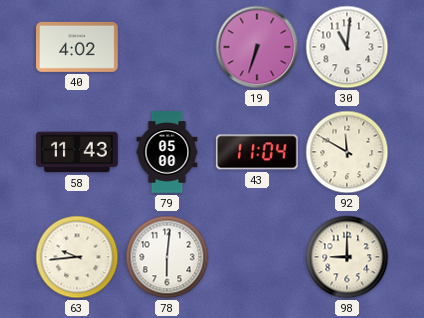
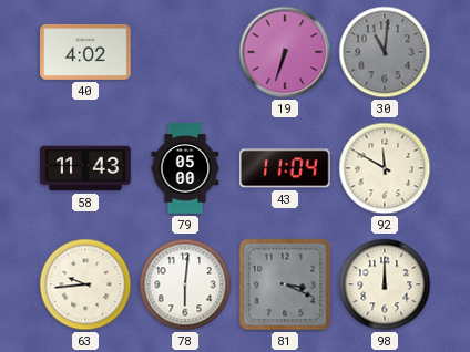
30 dial: white -> grey
81: none -> 3:19
98: 9:00 -> 12:00
